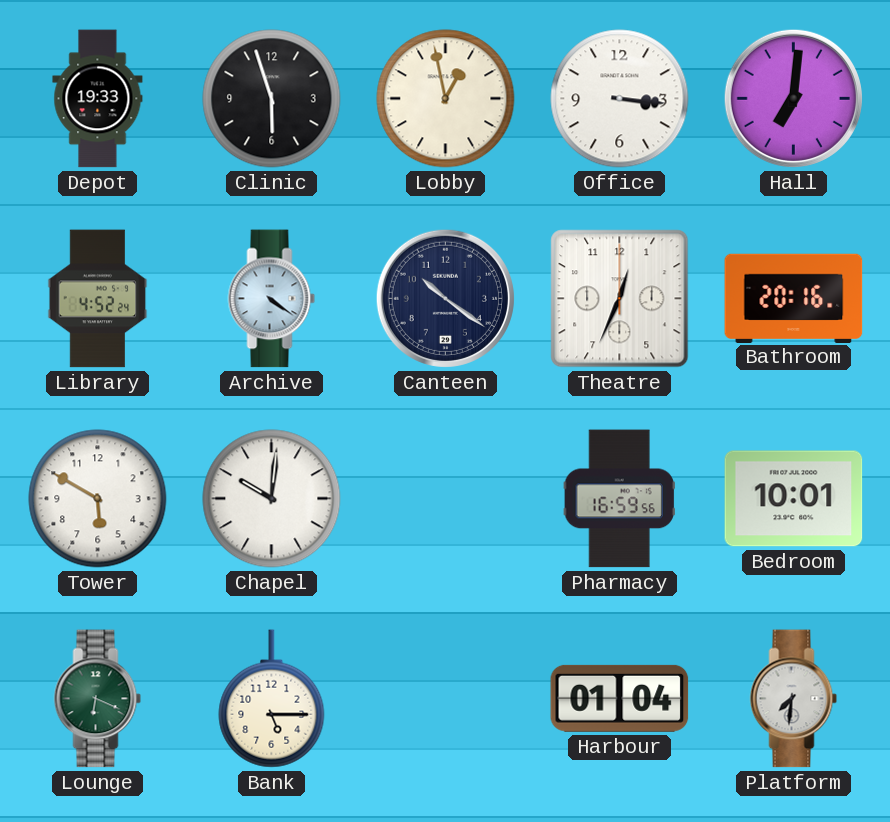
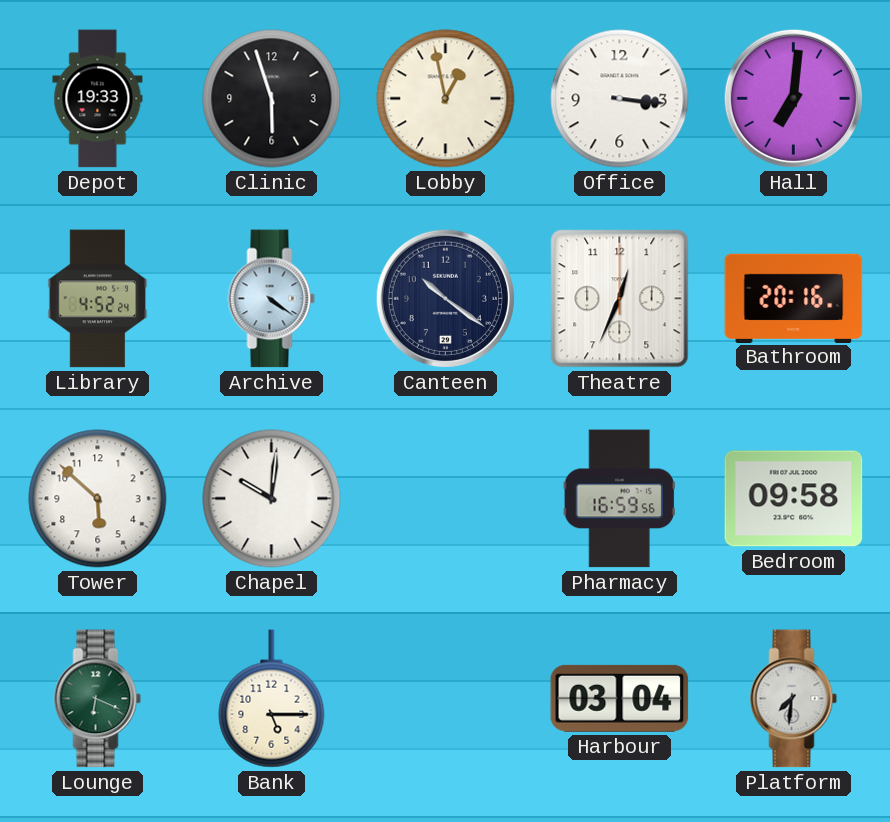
Tower: 5:50 -> 5:52
Bedroom: 10:01 -> 09:58
Harbour: 01:04 -> 03:04
